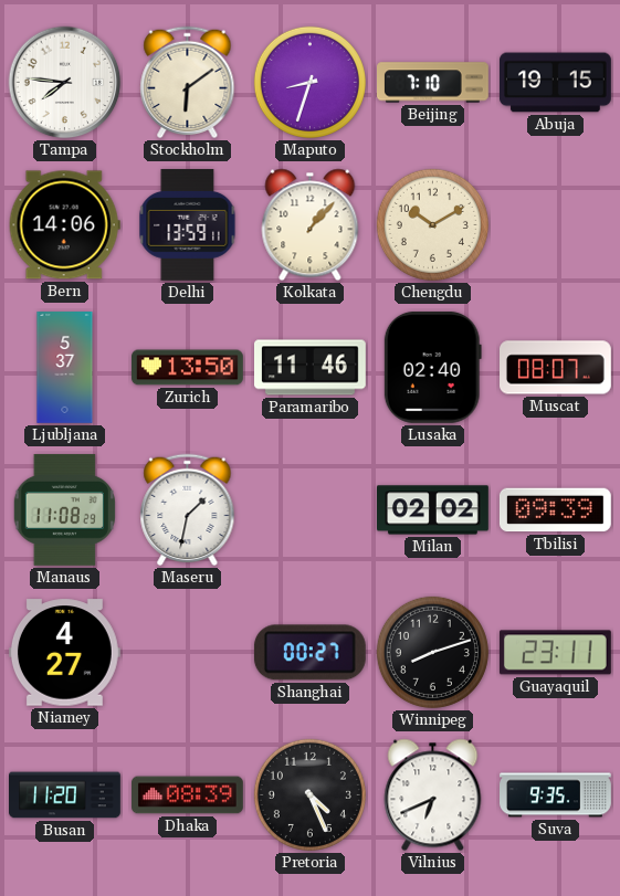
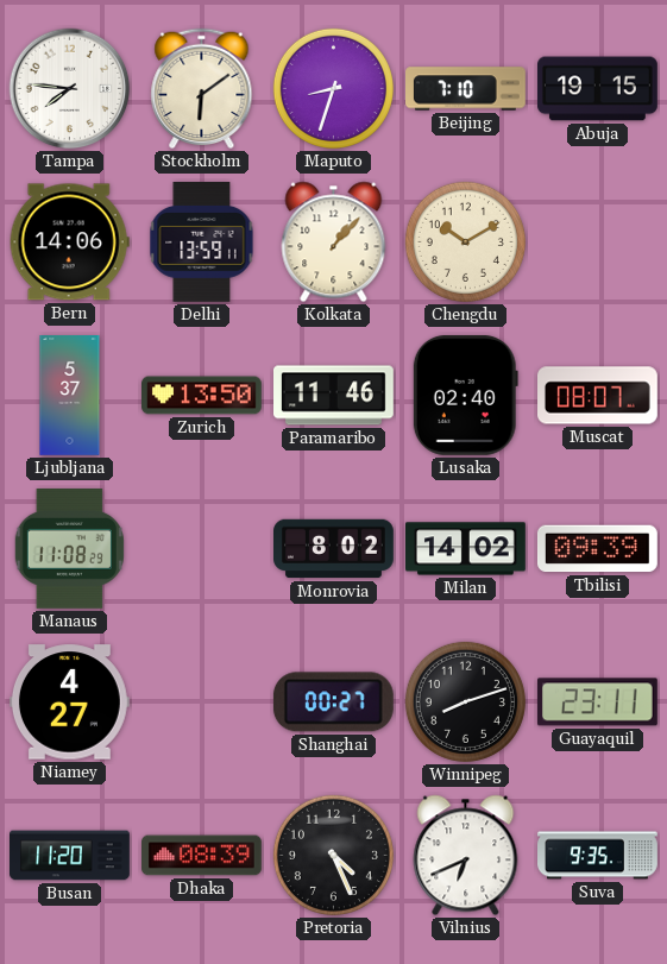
Maseru: 1:32 -> none
Monrovia: none -> 8:02
Milan: 02:02 -> 14:02
